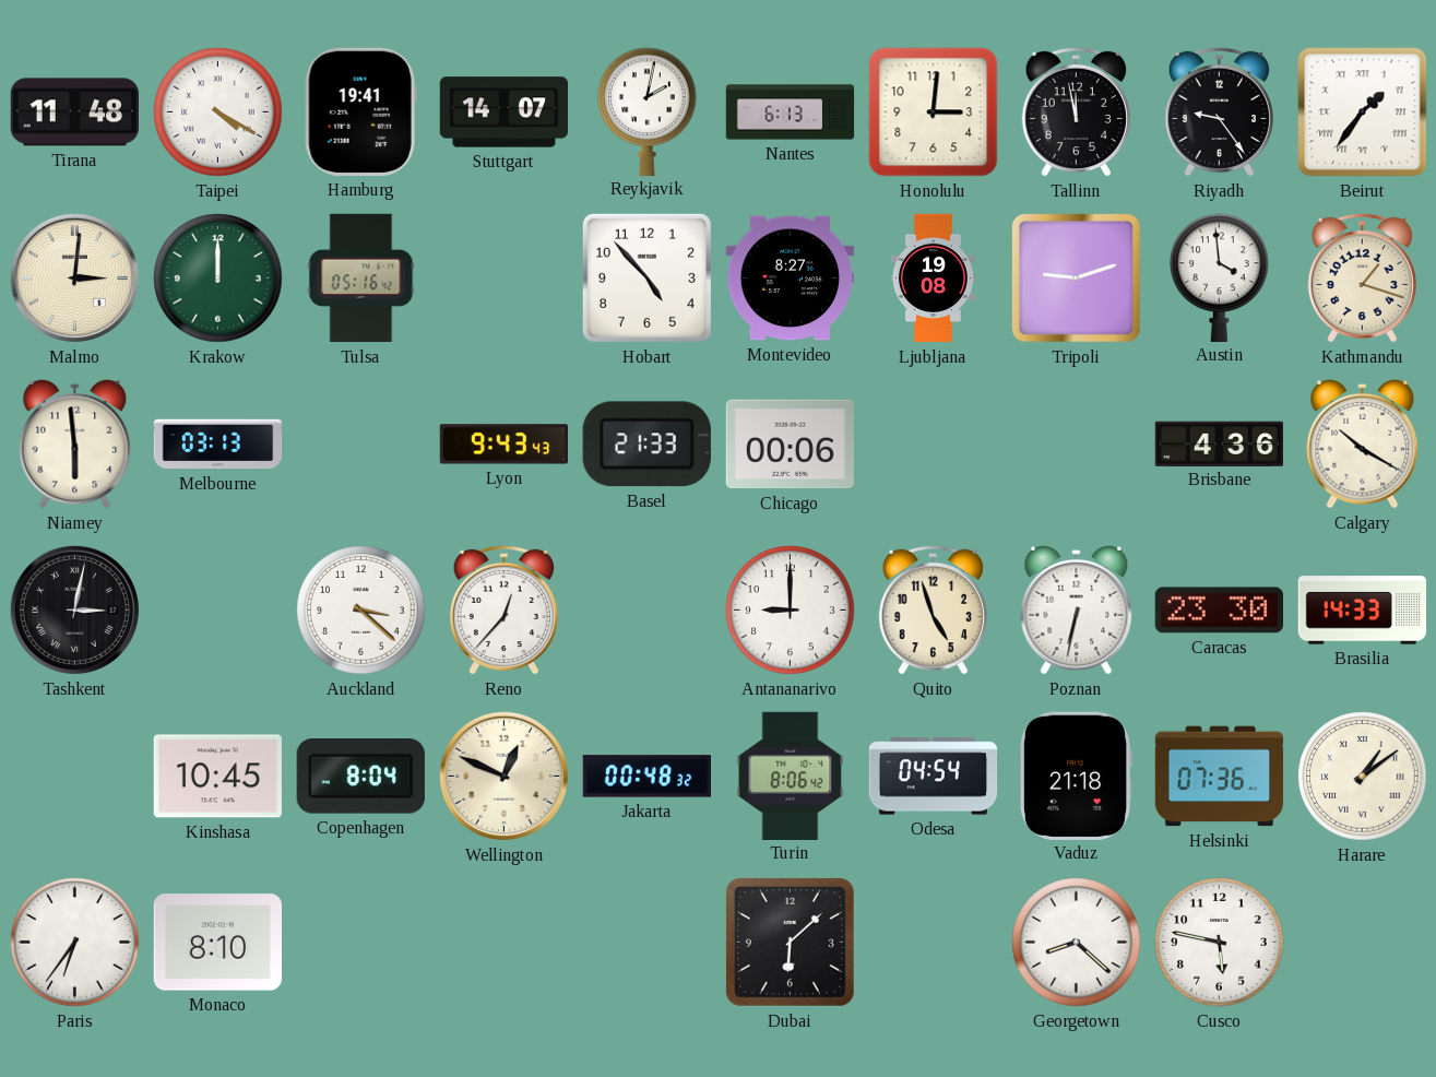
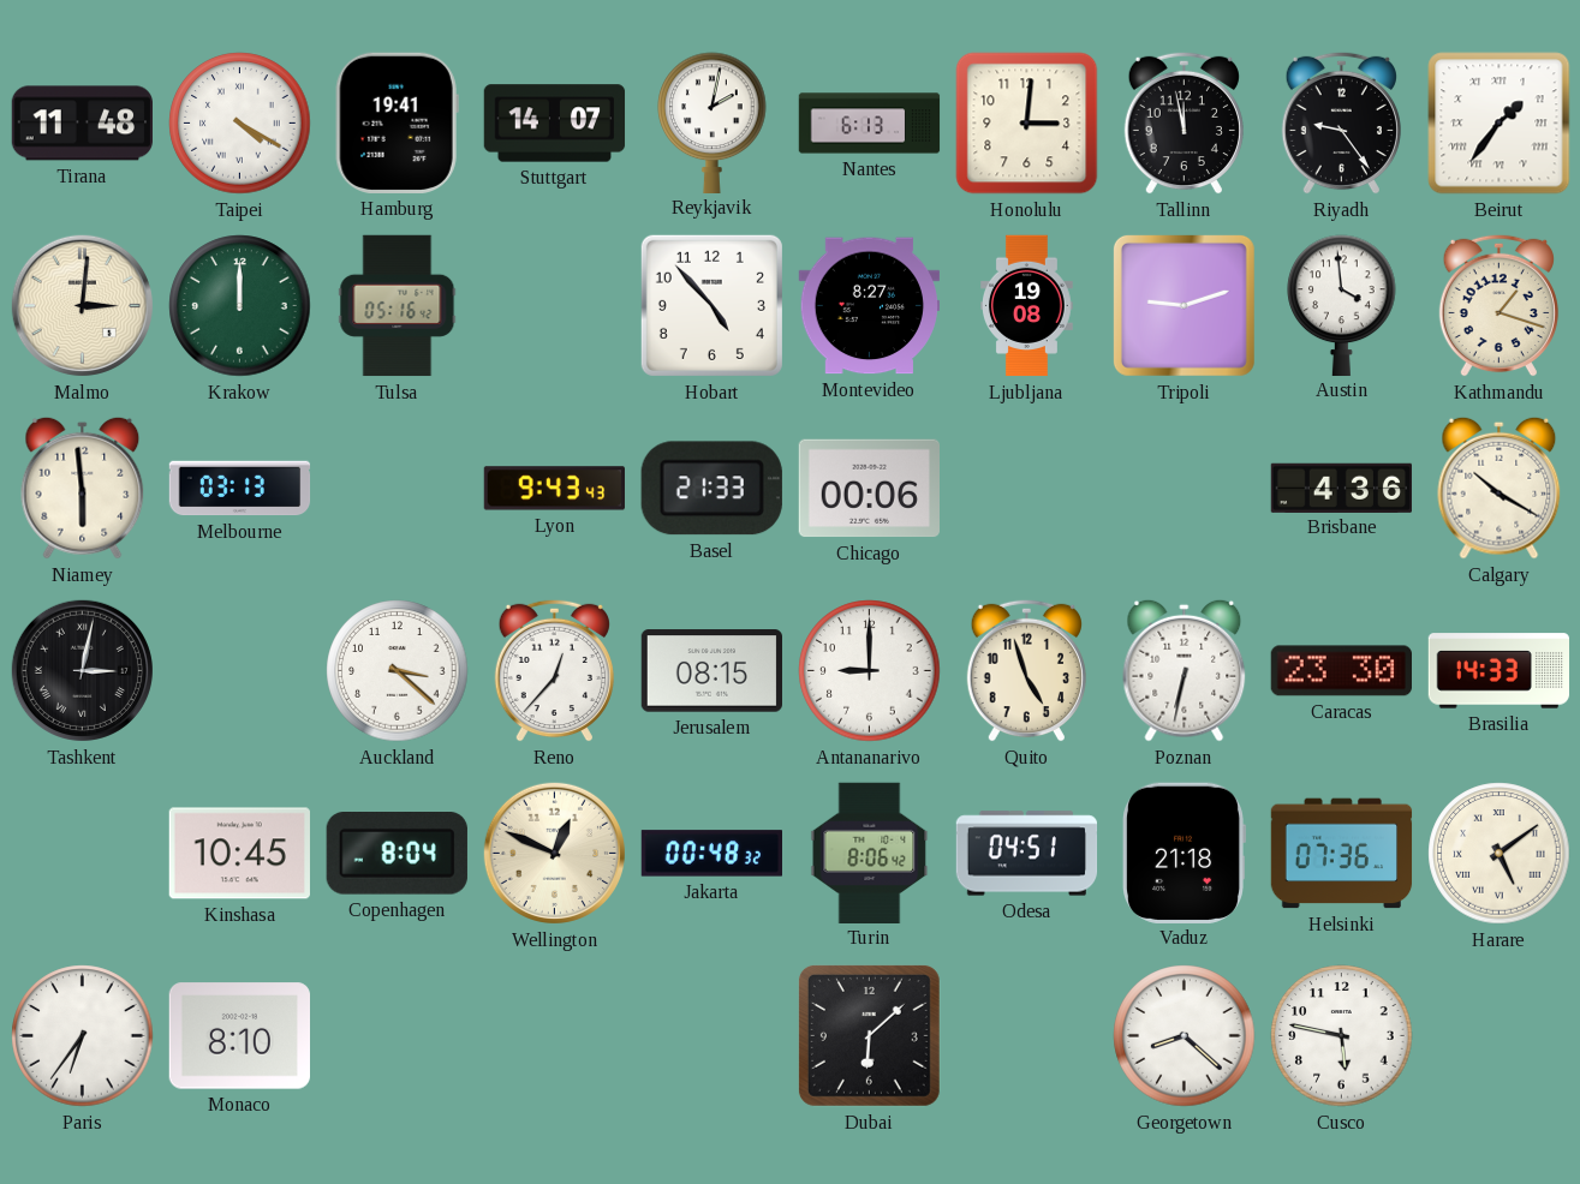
Jerusalem: none -> 08:15
Odesa: 04:54 -> 04:51
Harare: 1:09 -> 5:09
